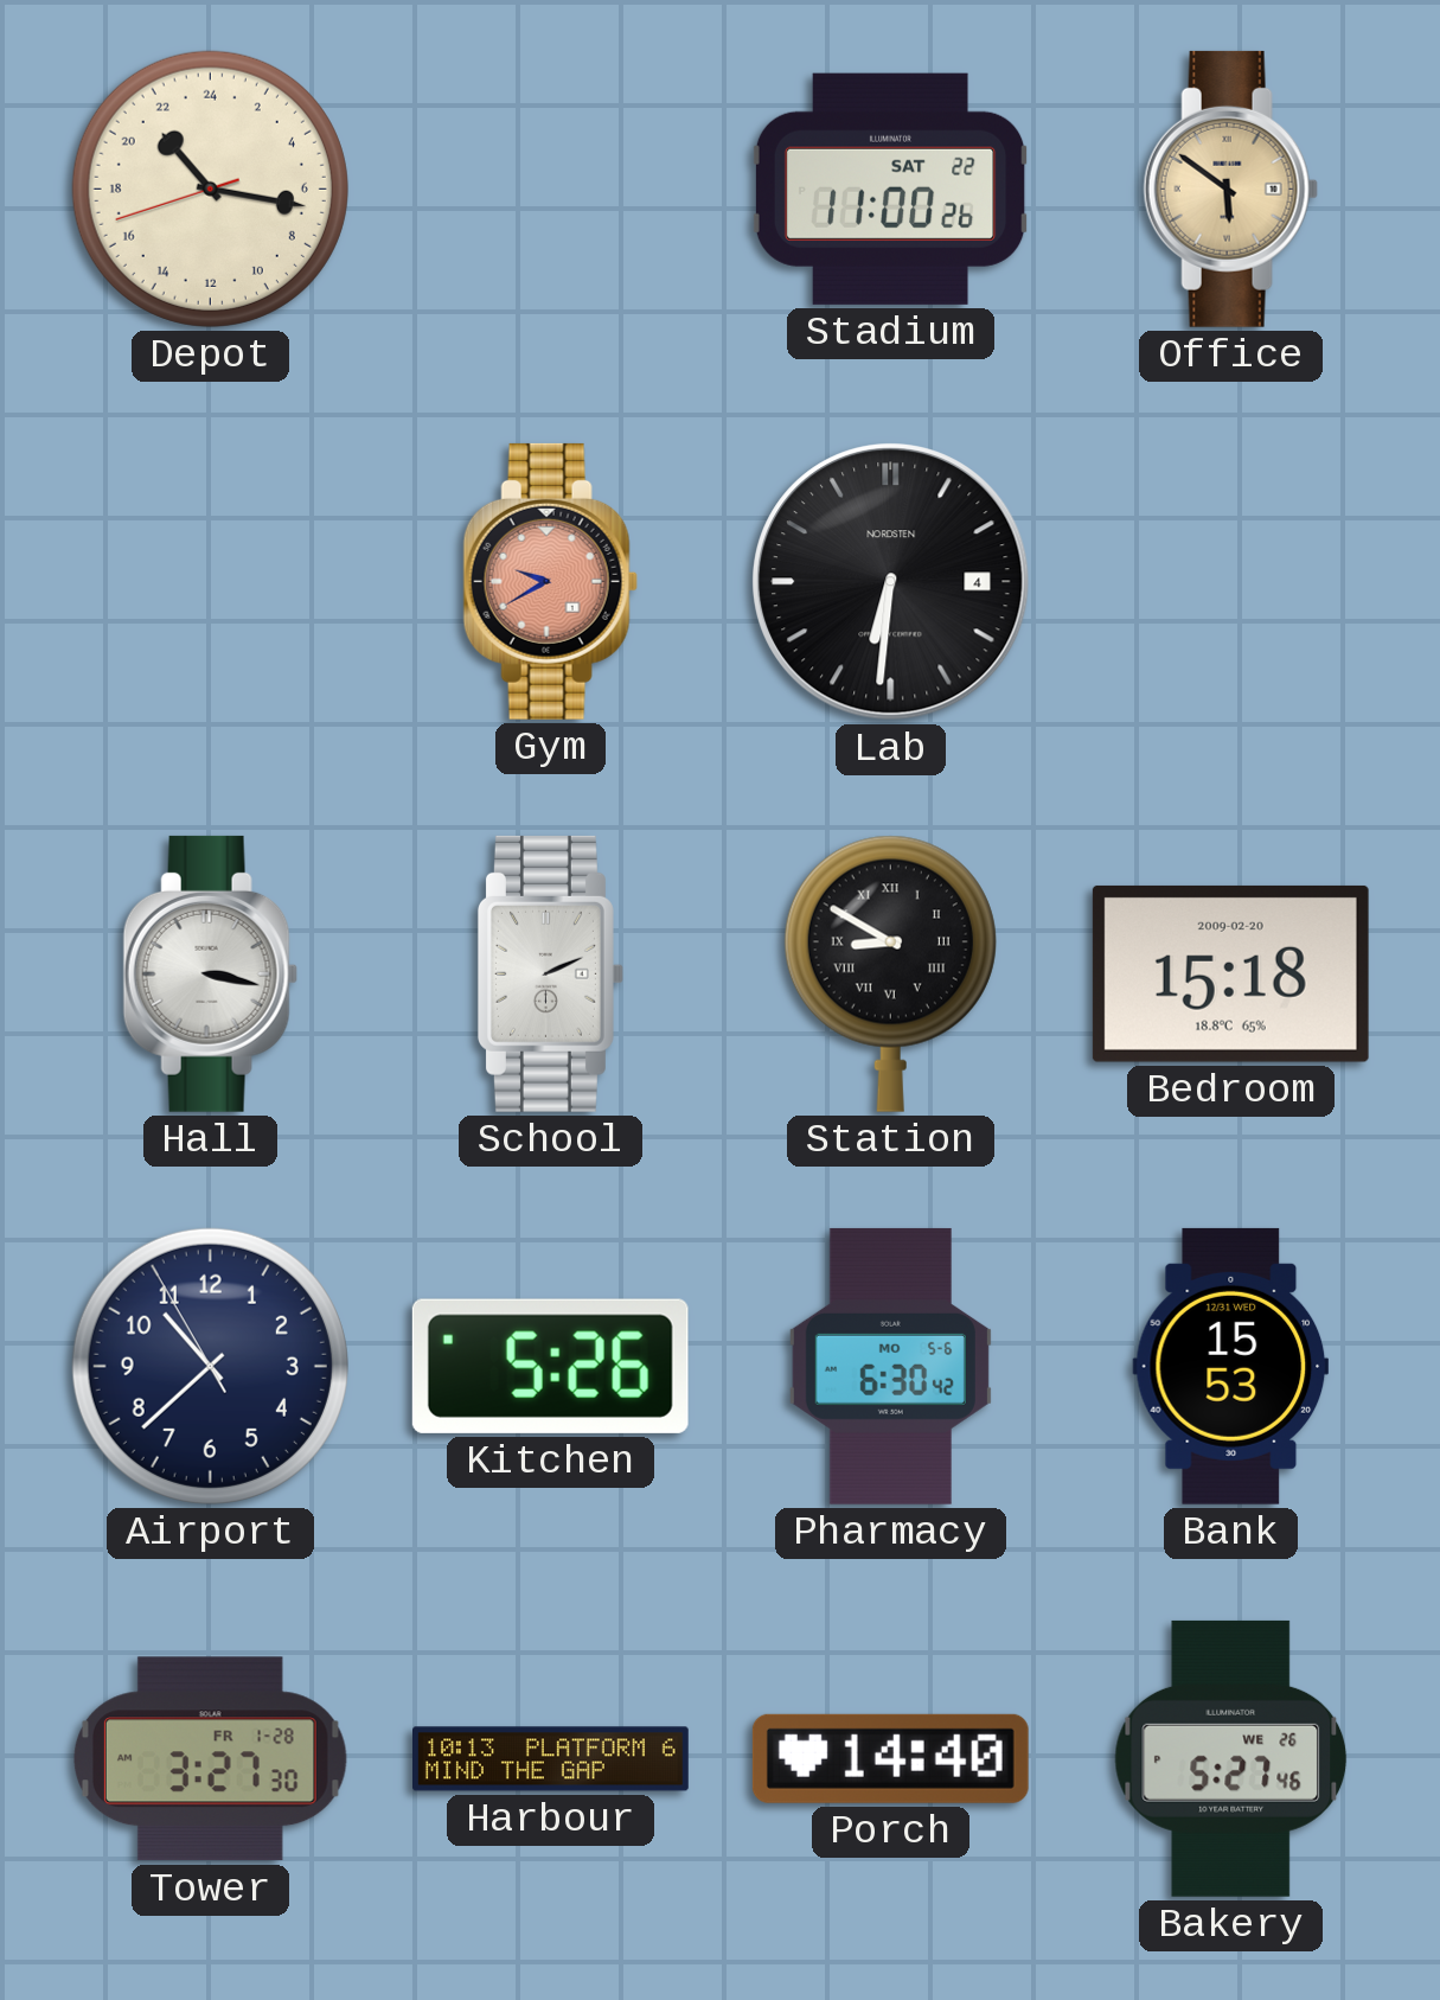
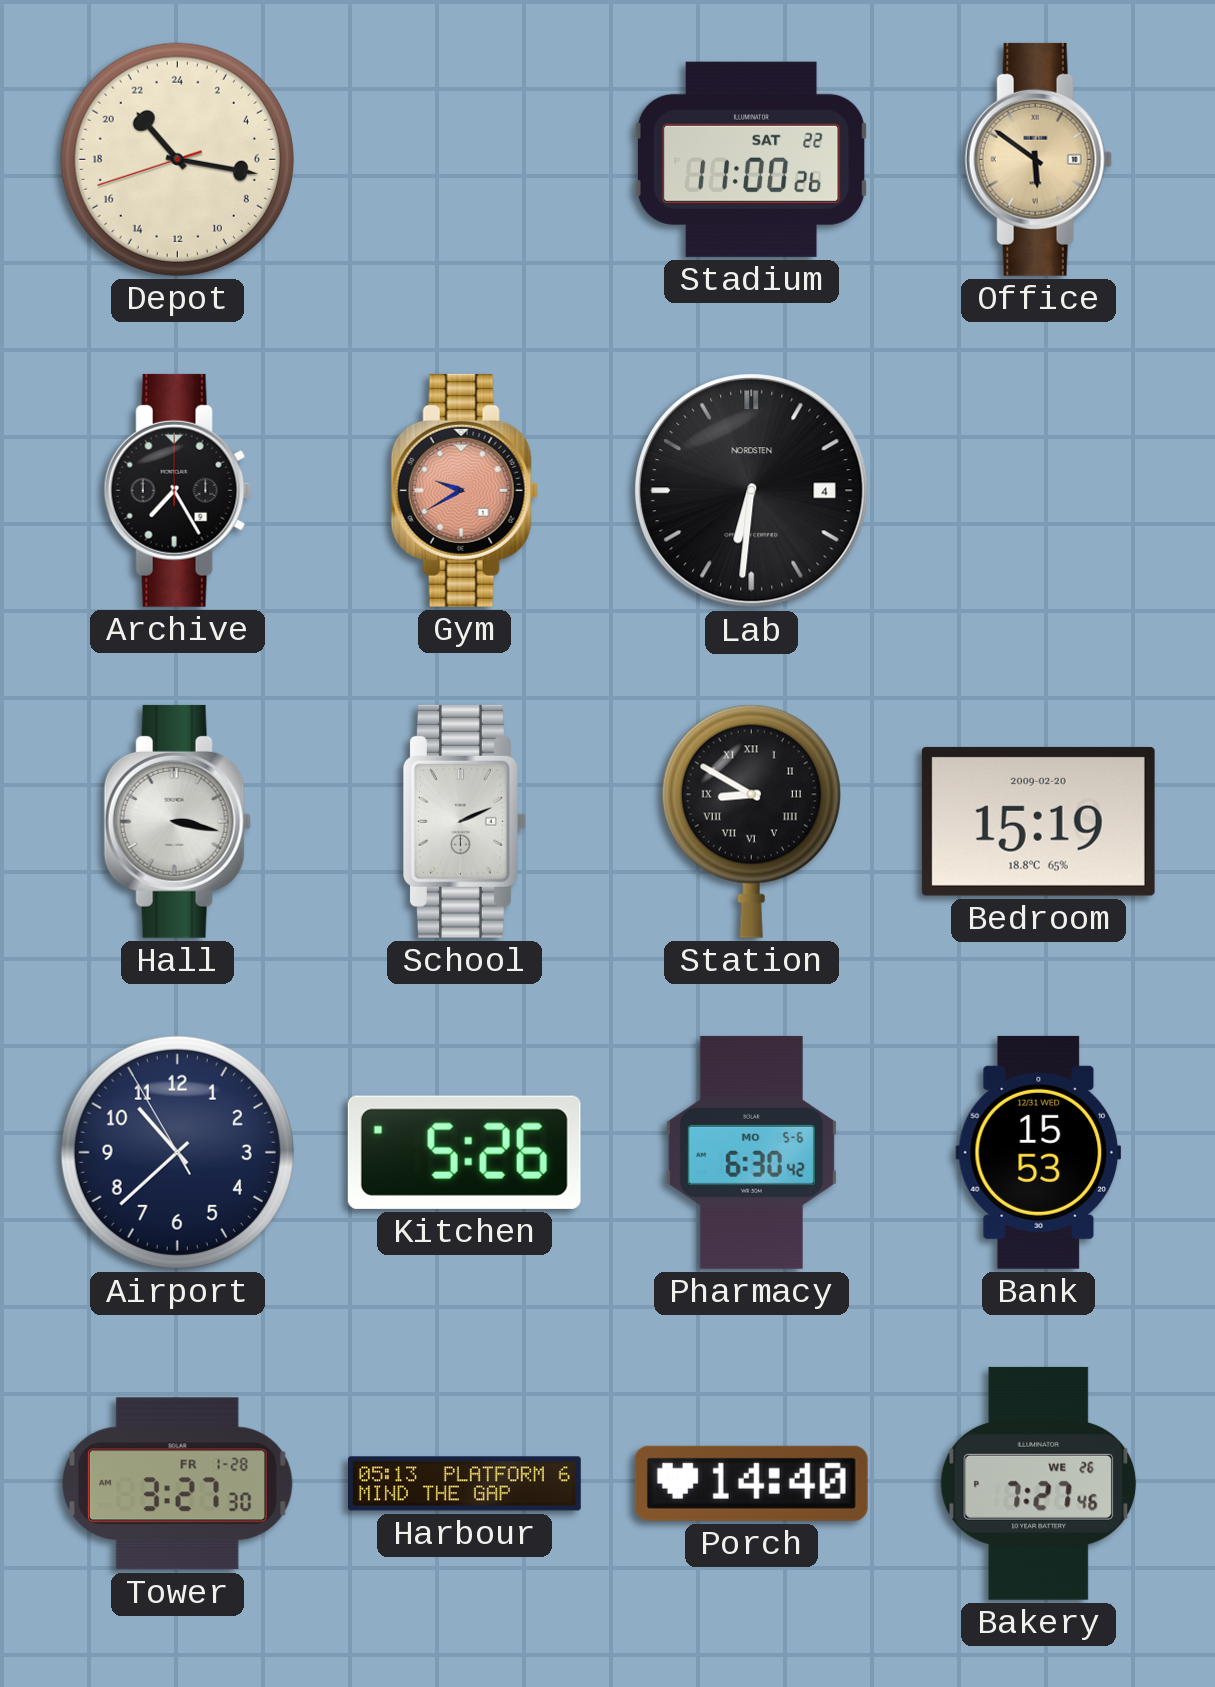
Archive: none -> 7:25
Bedroom: 15:18 -> 15:19
Harbour: 10:13 -> 05:13
Bakery: 5:27 -> 7:27
